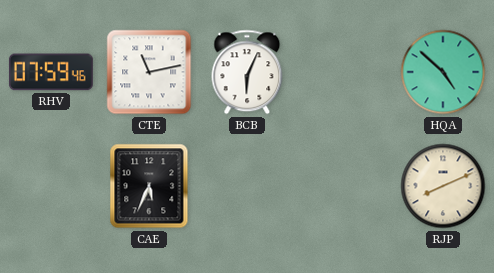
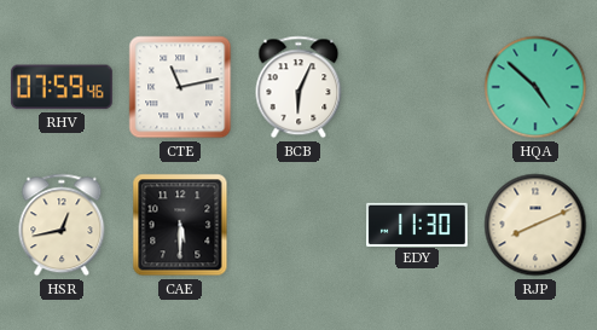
HSR: none -> 12:43
CAE: 5:34 -> 5:30
EDY: none -> 11:30
